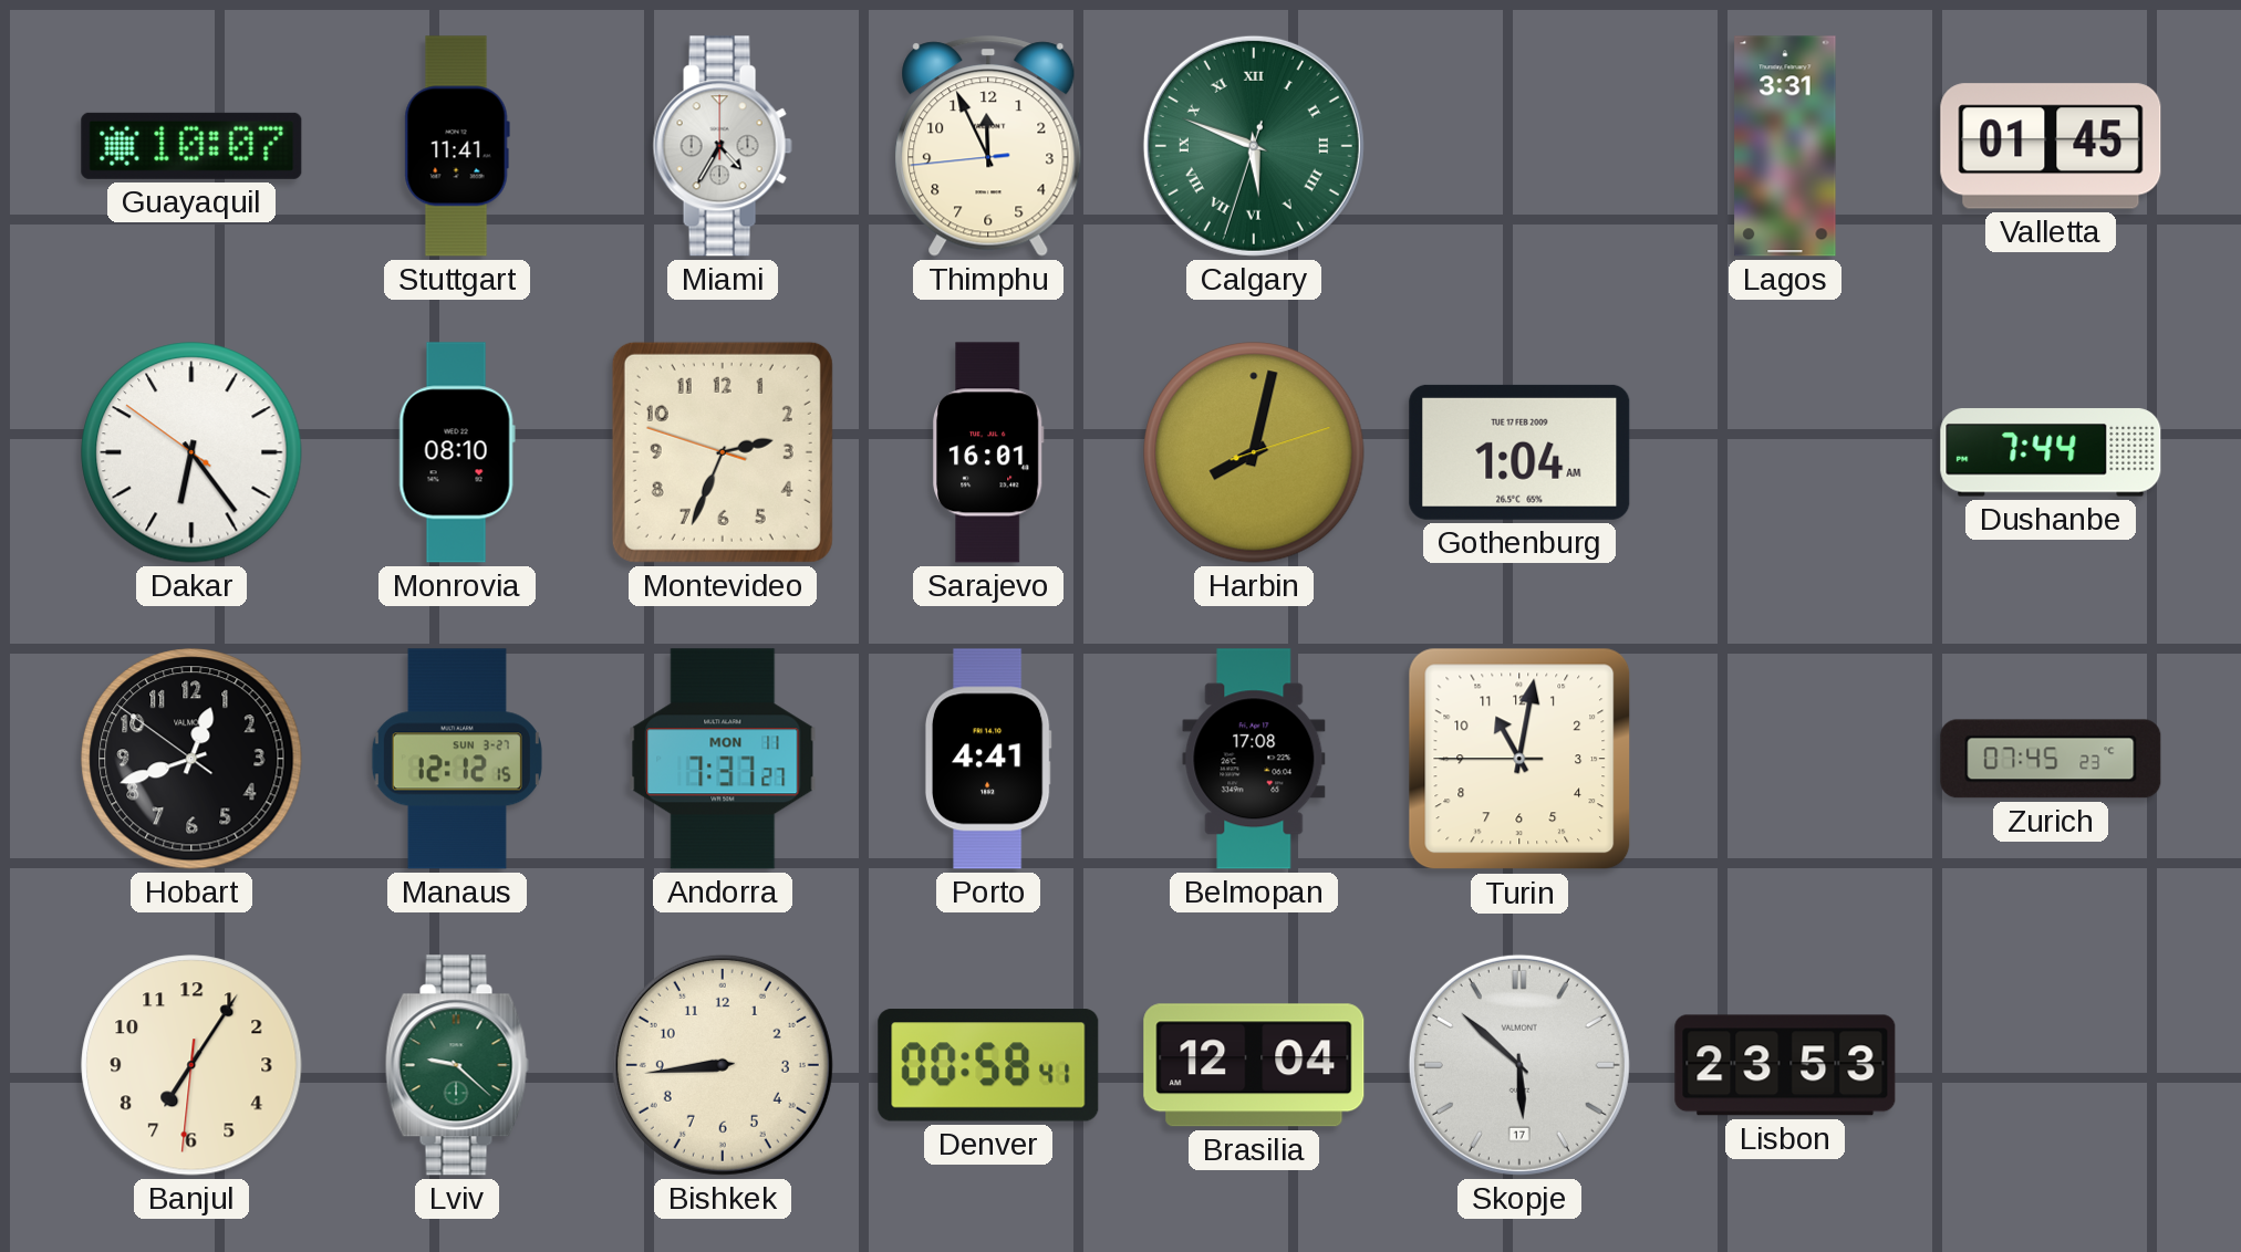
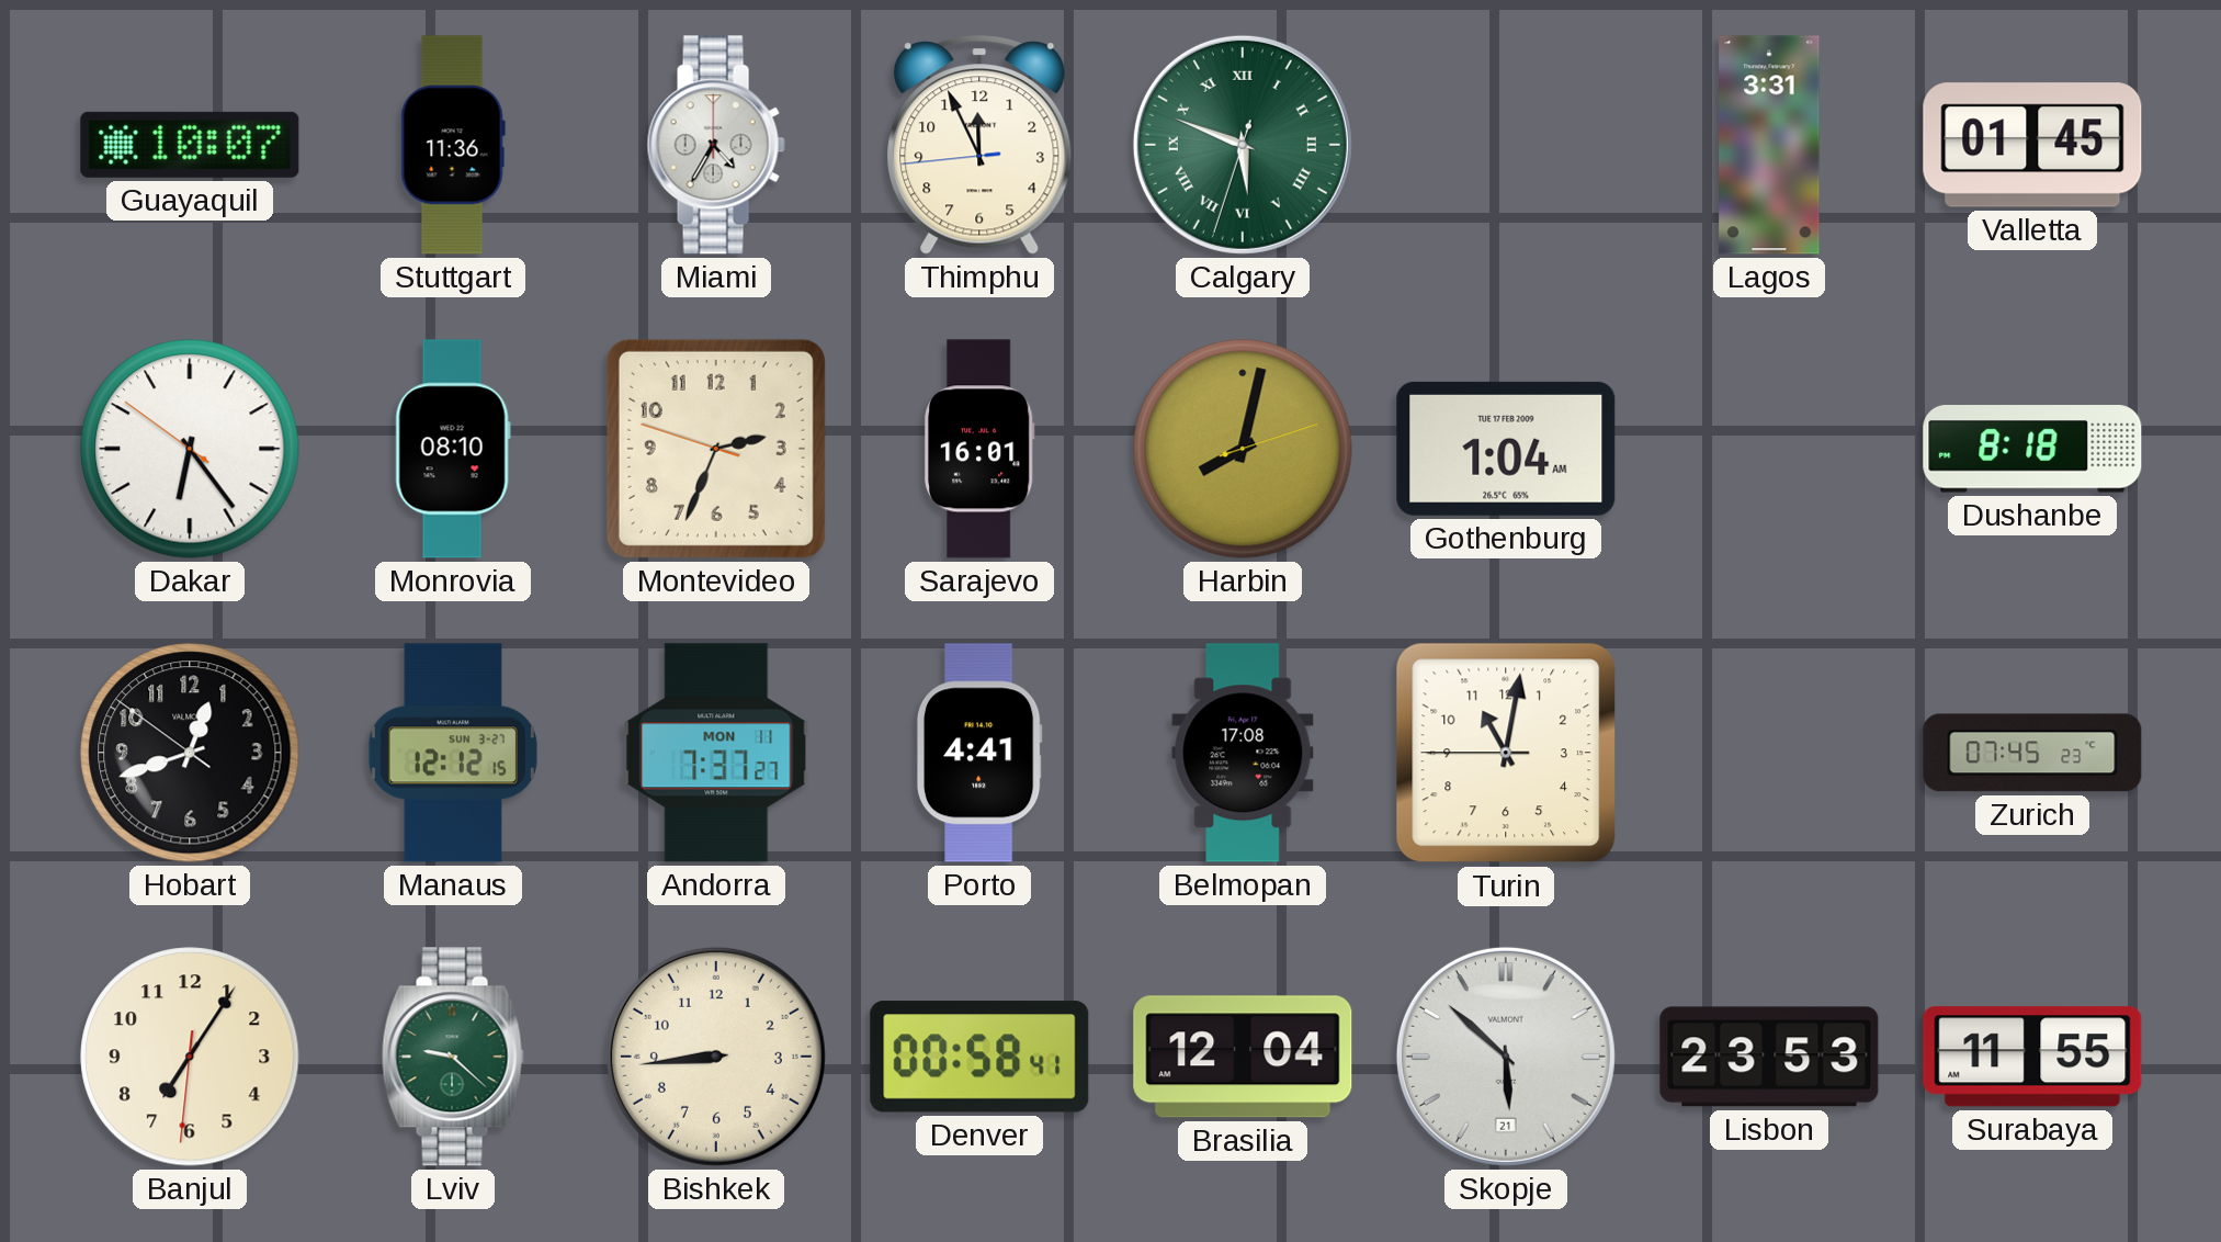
Stuttgart: 11:41 -> 11:36
Dushanbe: 7:44 -> 8:18
Skopje date: 17 -> 21
Surabaya: none -> 11:55
